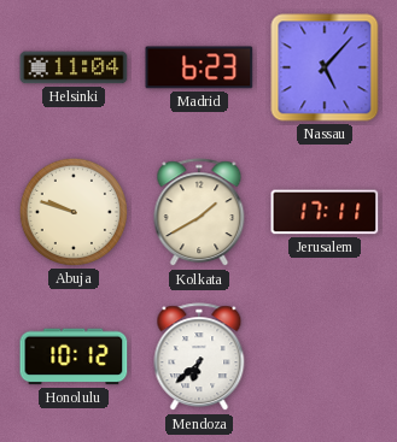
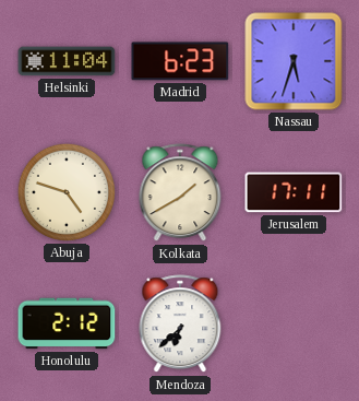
Nassau: 5:07 -> 5:33
Abuja: 9:48 -> 4:48
Honolulu: 10:12 -> 2:12
